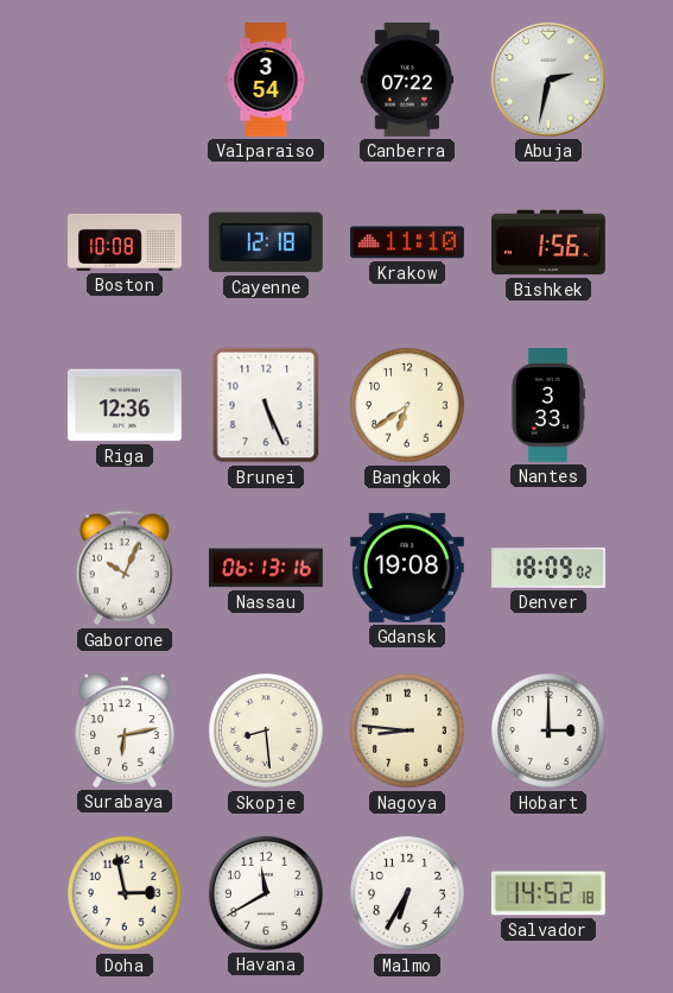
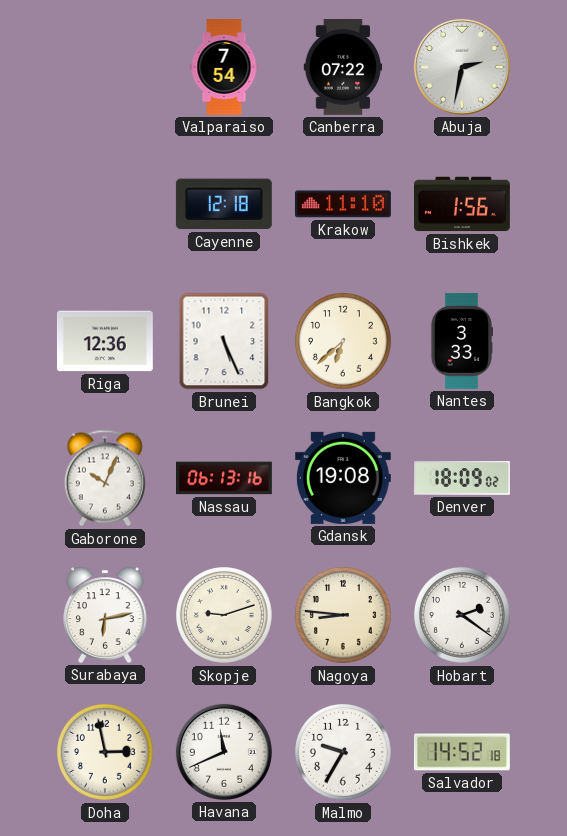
Valparaiso: 3:54 -> 7:54
Boston: 10:08 -> none
Bangkok: 6:39 -> 6:38
Skopje: 8:29 -> 9:12
Hobart: 3:00 -> 2:21
Havana: 11:40 -> 11:41
Malmo: 6:35 -> 9:35
